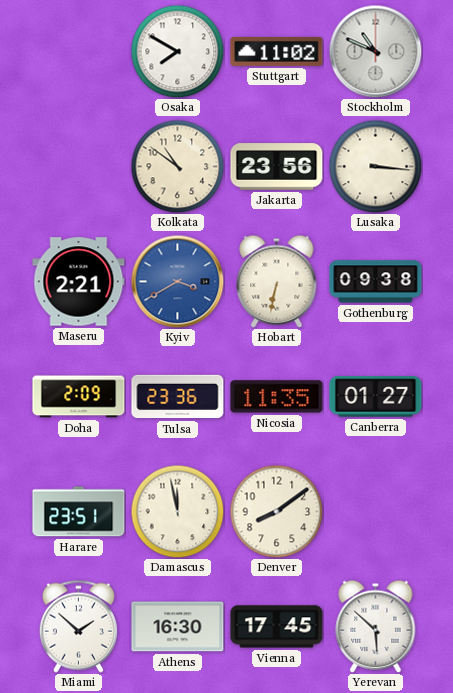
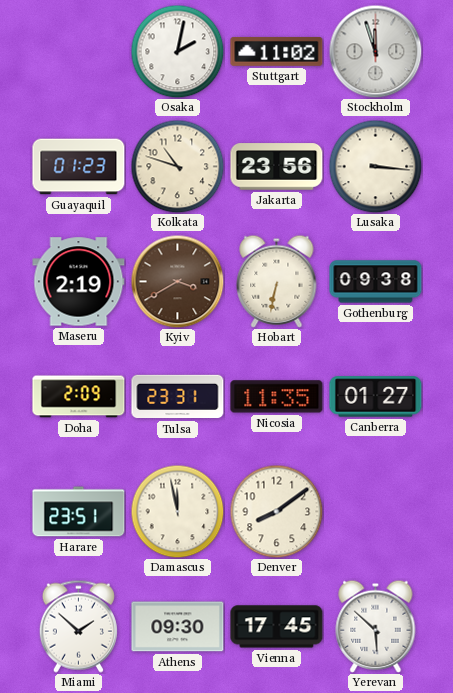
Osaka: 7:50 -> 2:02
Stockholm: 10:49 -> 11:57
Guayaquil: none -> 01:23
Kolkata: 10:51 -> 10:48
Maseru: 2:21 -> 2:19
Kyiv dial: blue -> brown
Tulsa: 23:36 -> 23:31
Athens: 16:30 -> 09:30
